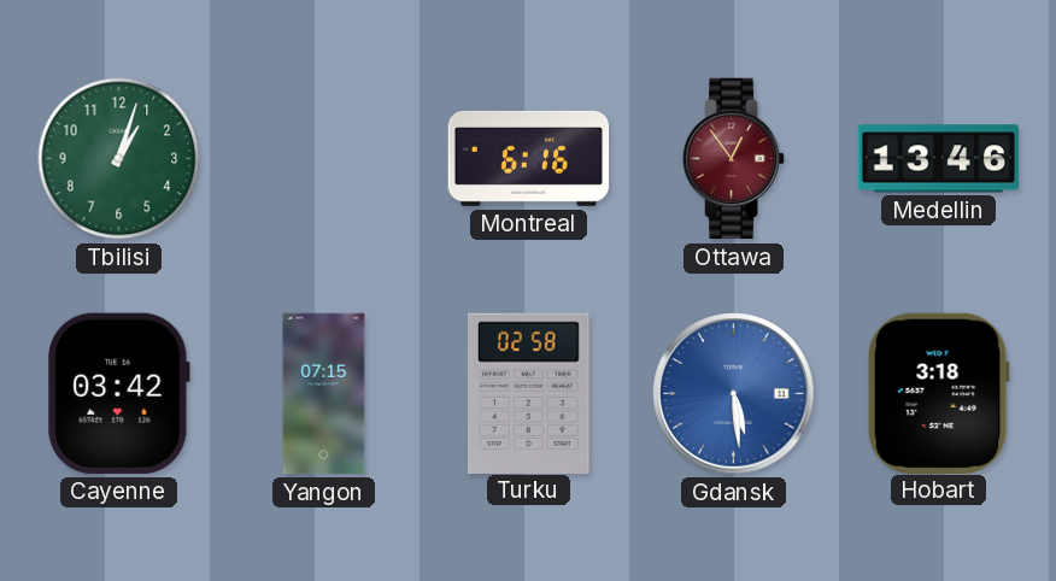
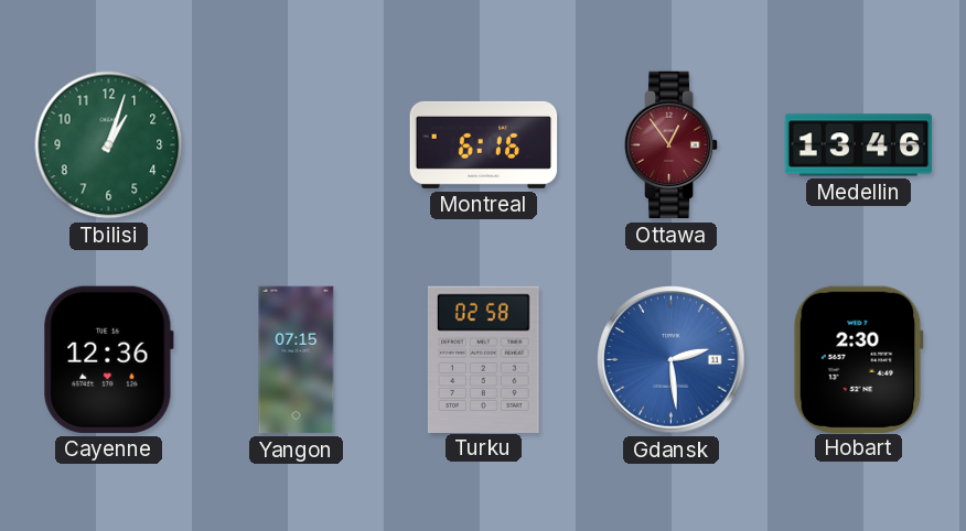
Cayenne: 03:42 -> 12:36
Gdansk: 5:29 -> 2:29
Hobart: 3:18 -> 2:30
